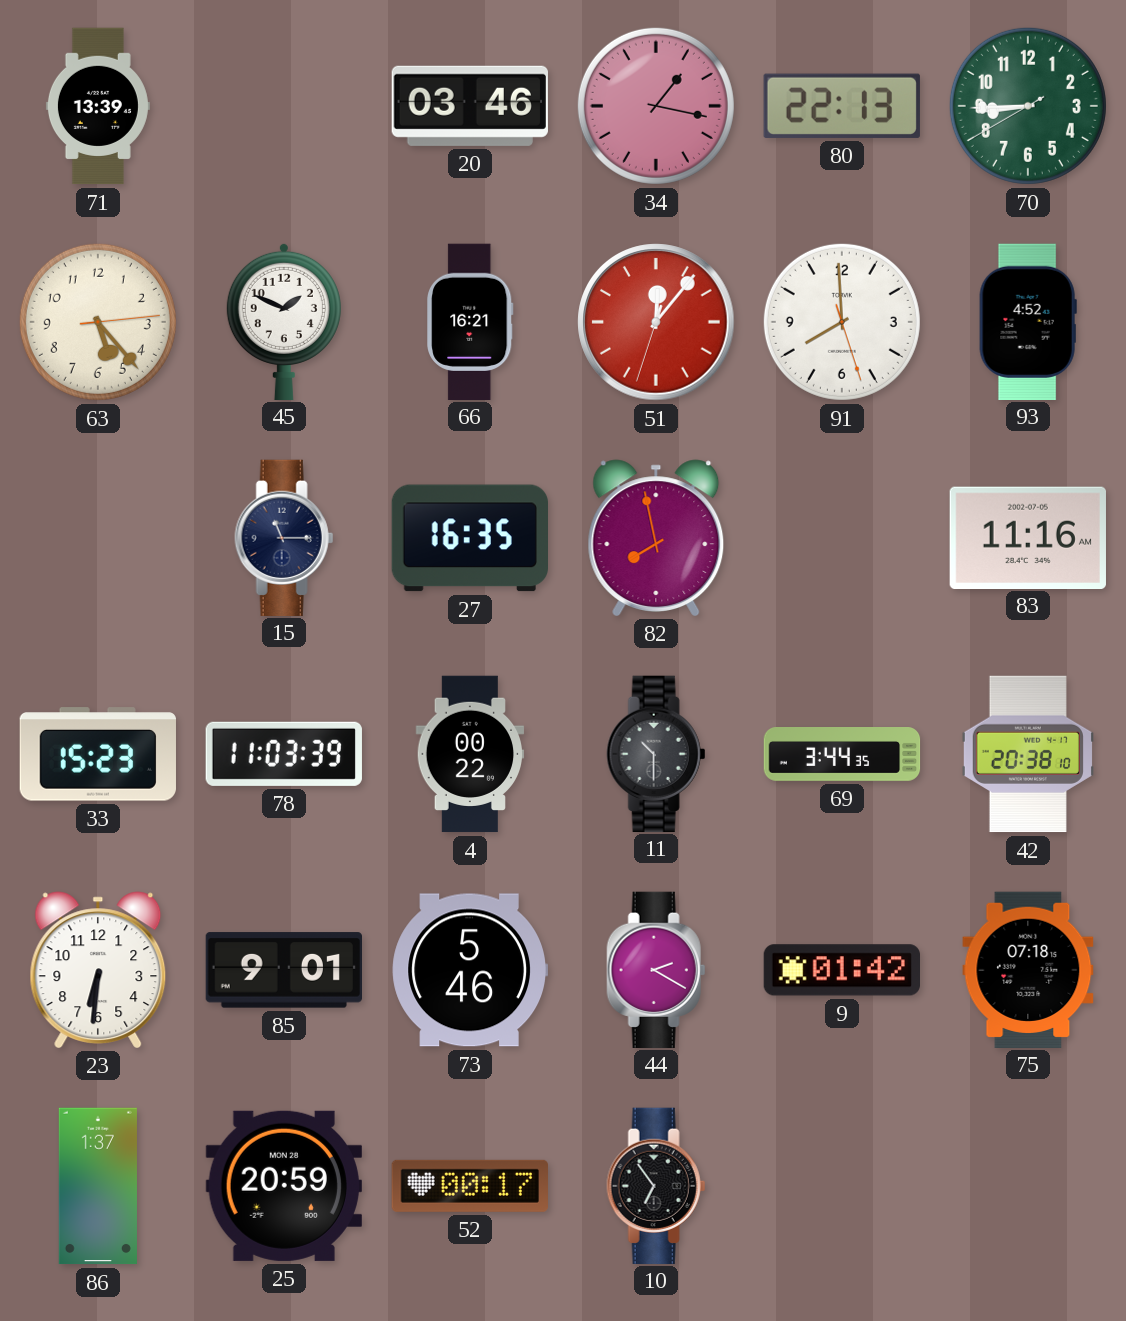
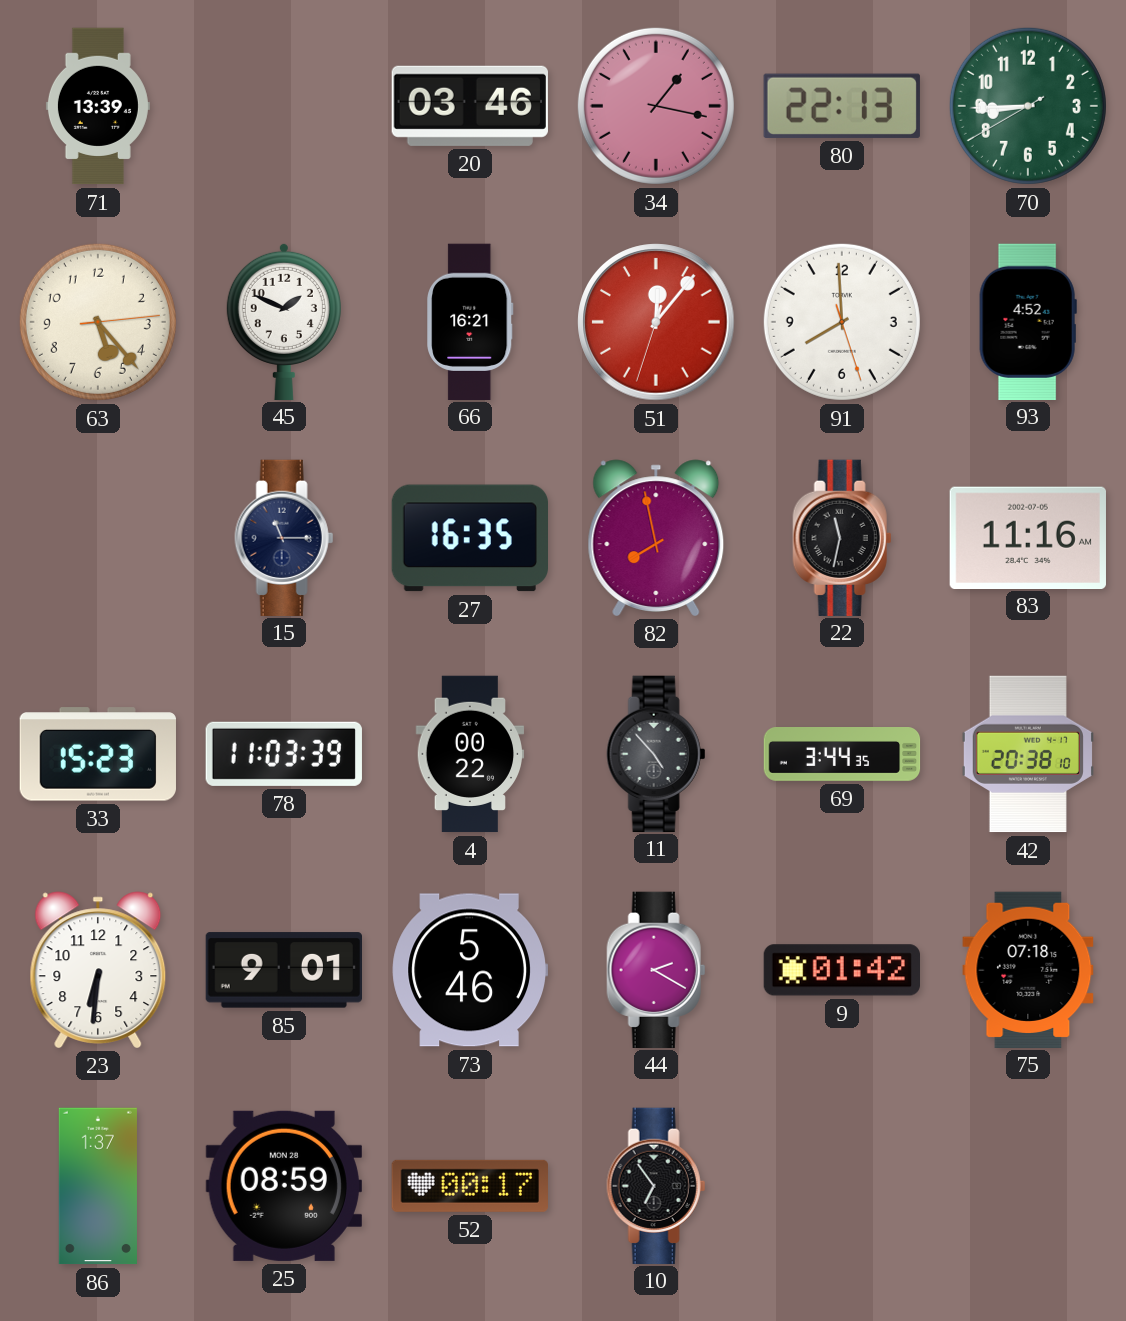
22: none -> 11:32
11: 10:30 -> 4:53
25: 20:59 -> 08:59
